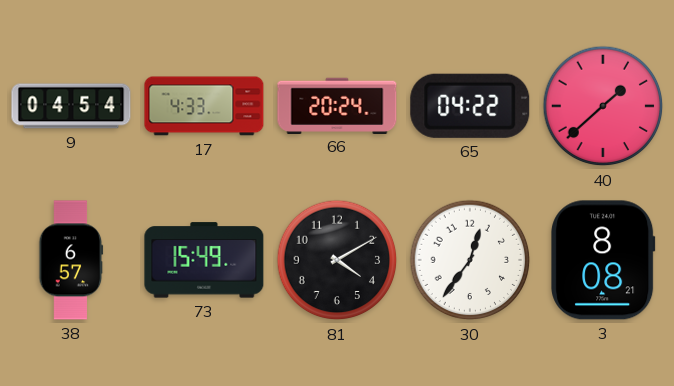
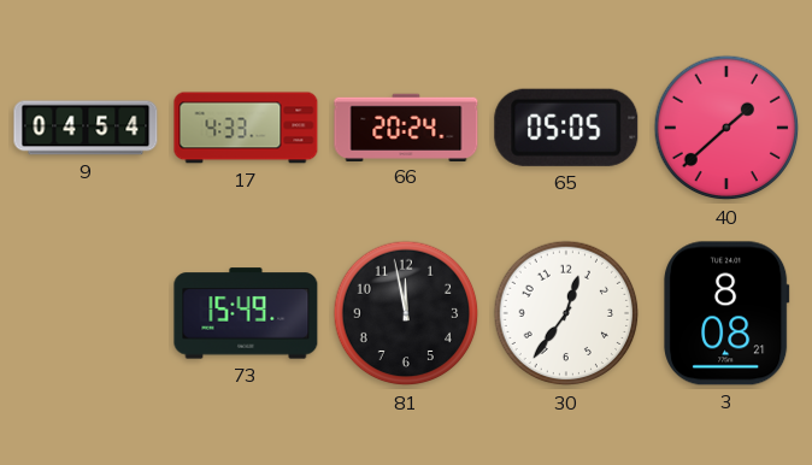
65: 04:22 -> 05:05
38: 6:57 -> none
81: 4:10 -> 11:58
